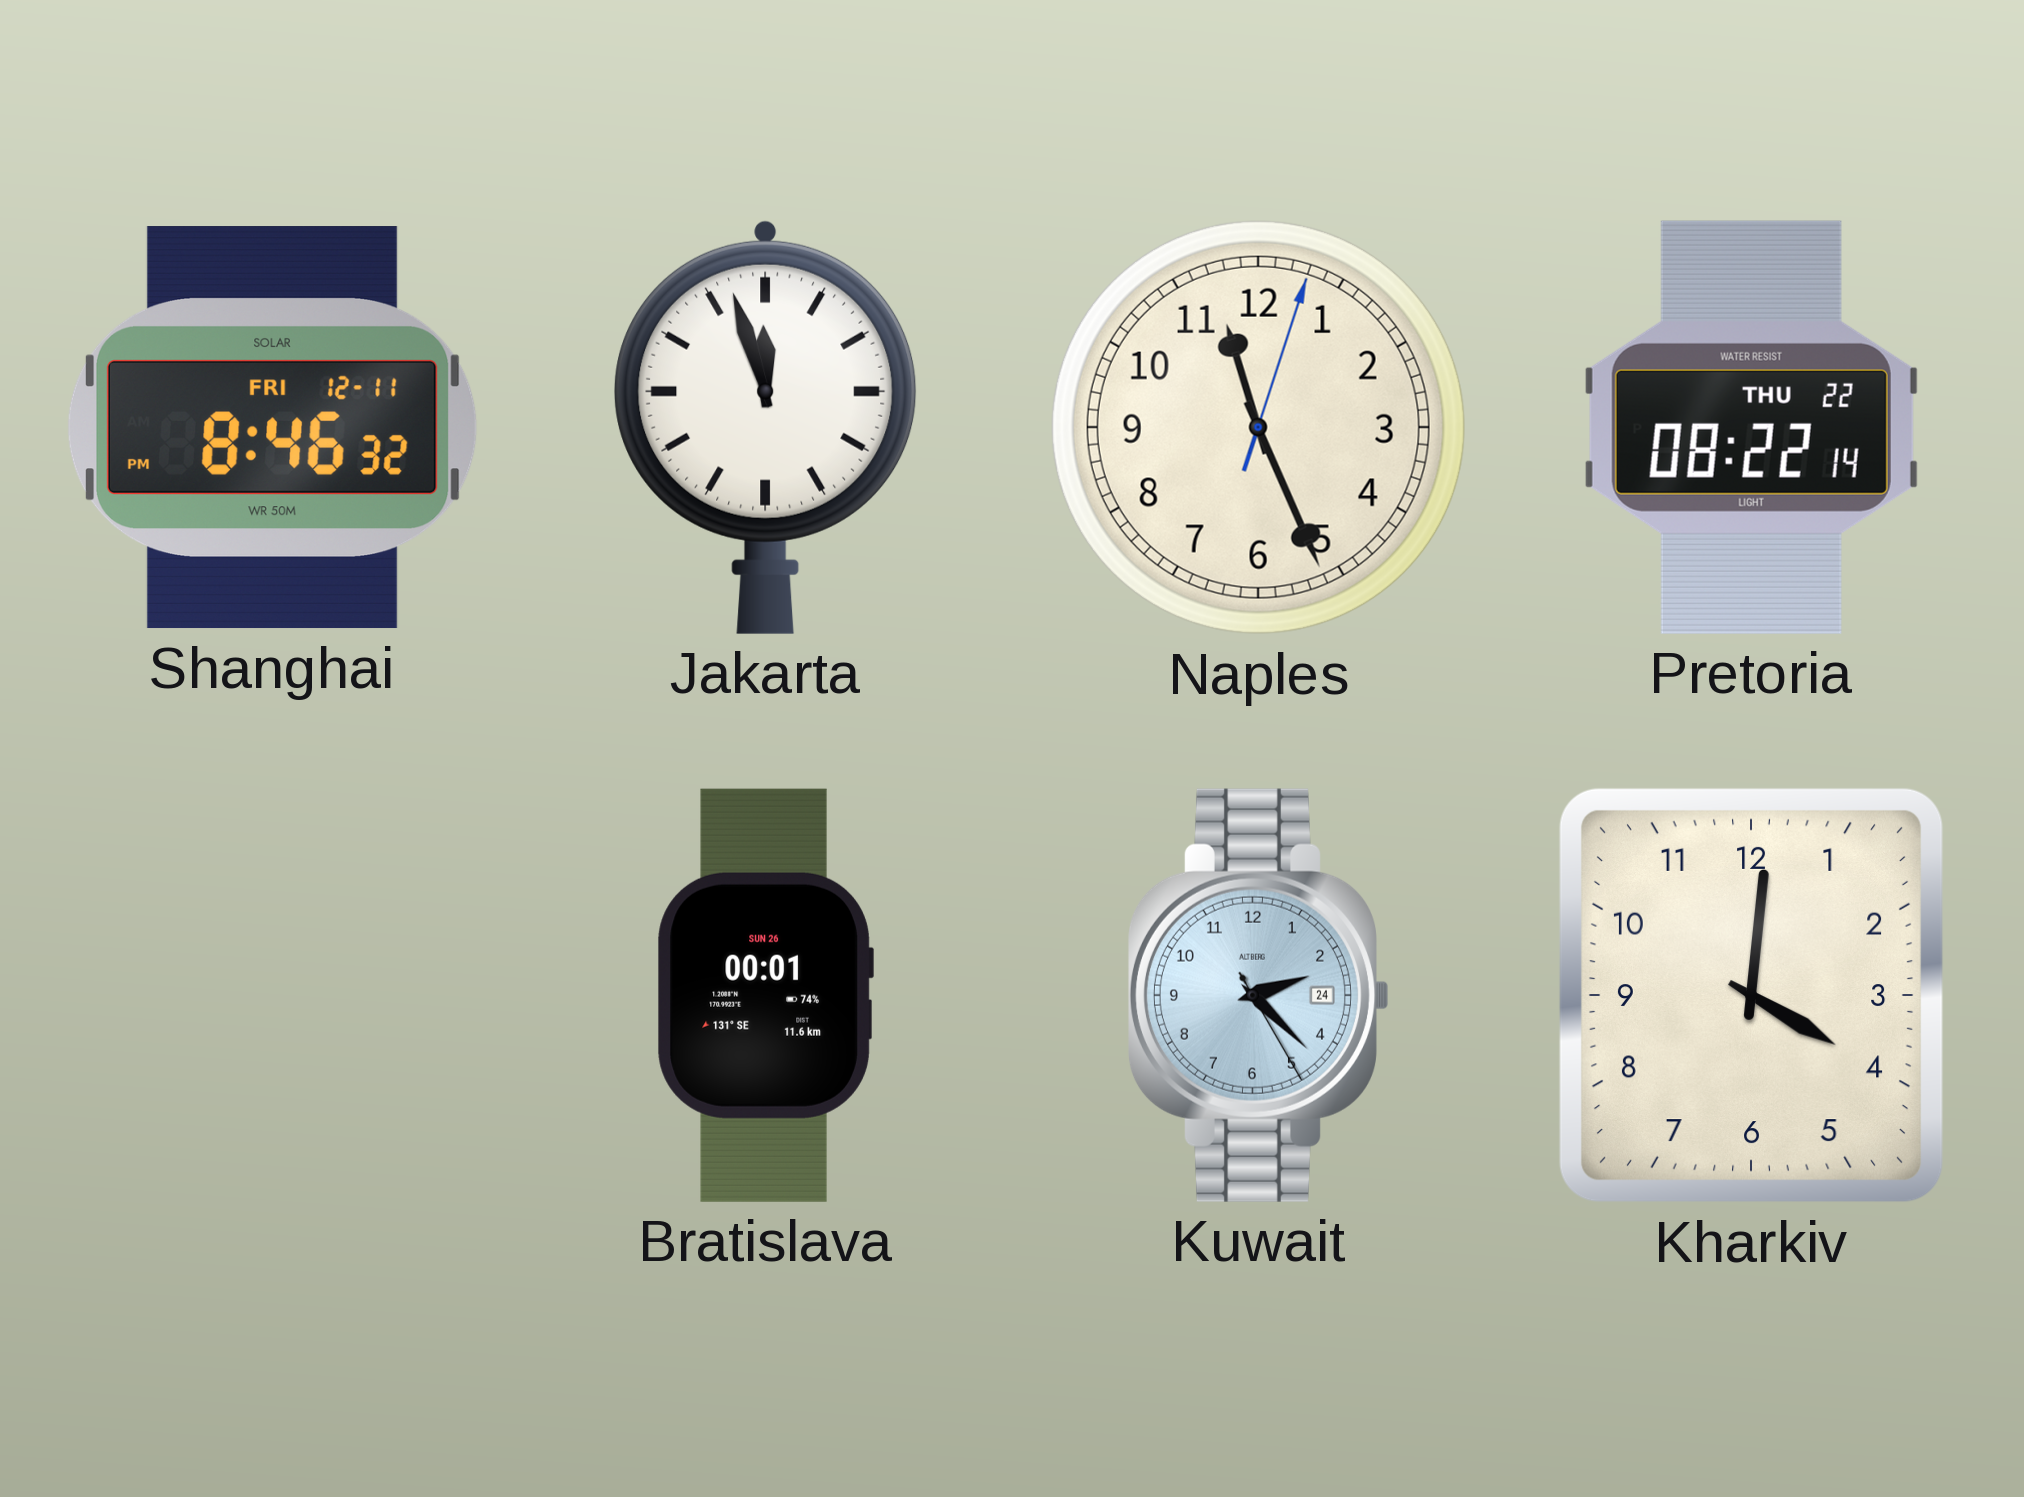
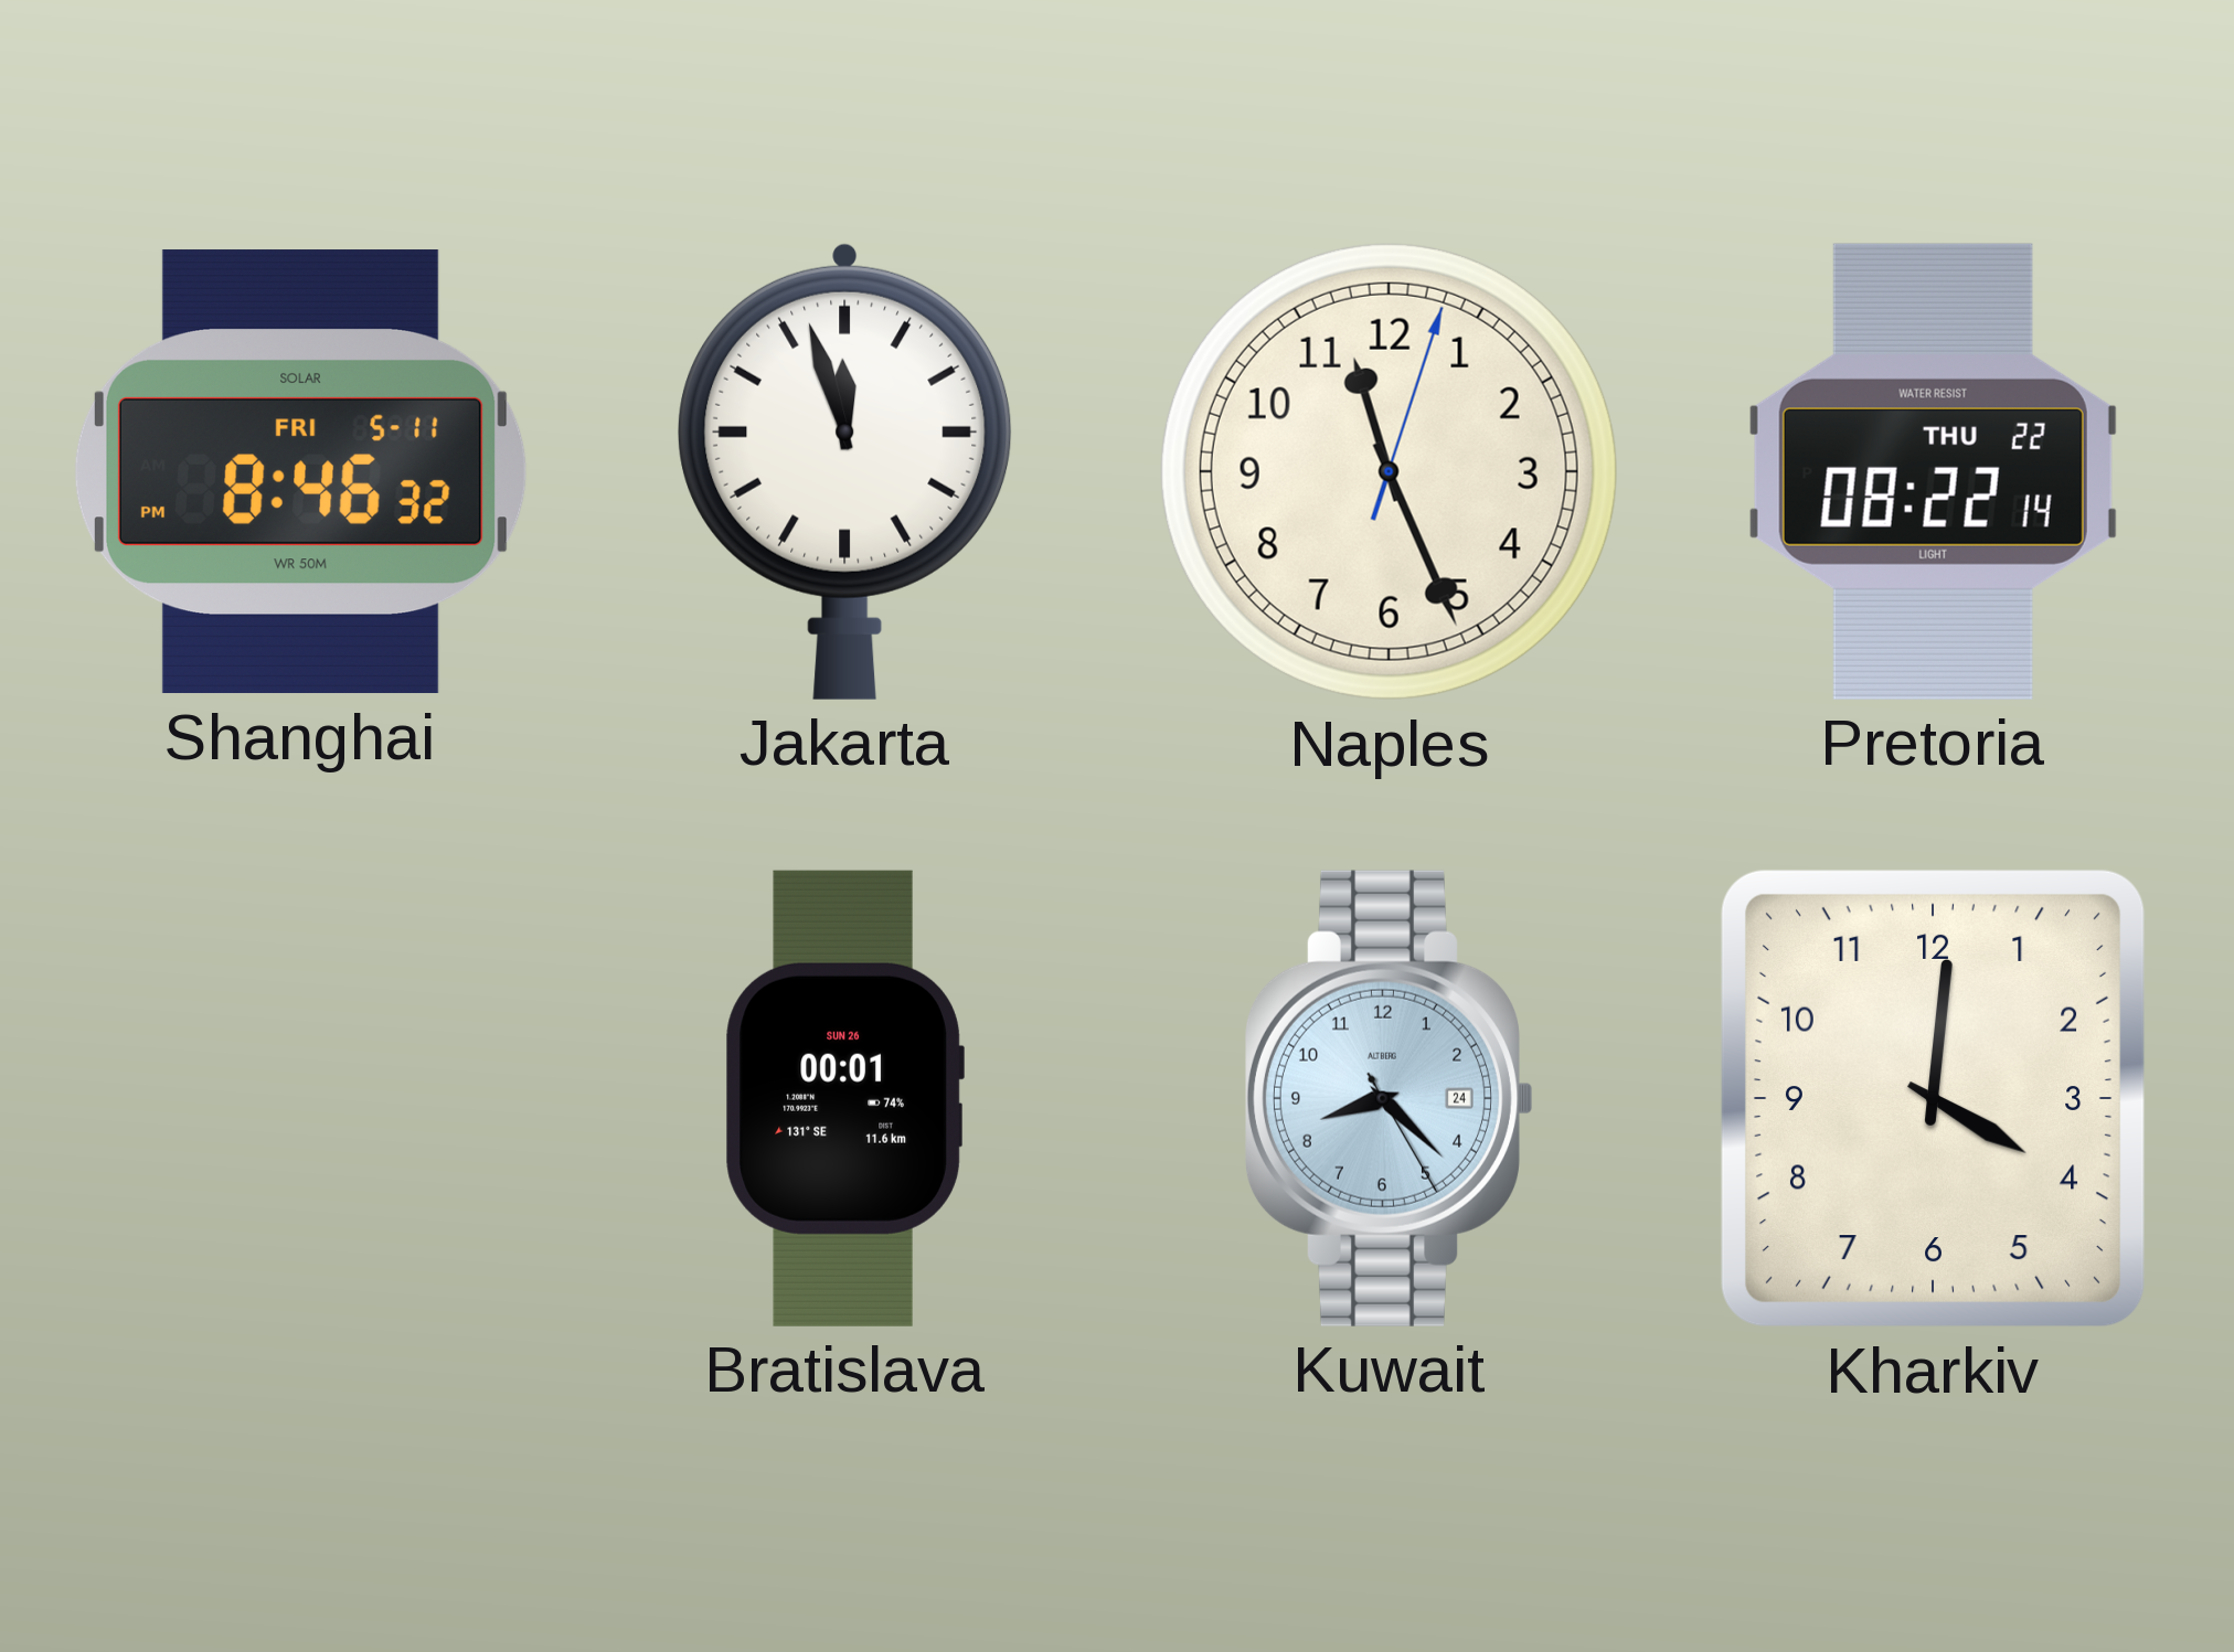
Shanghai date: FRI 12-11 -> FRI 5-11
Kuwait: 2:22 -> 8:22
